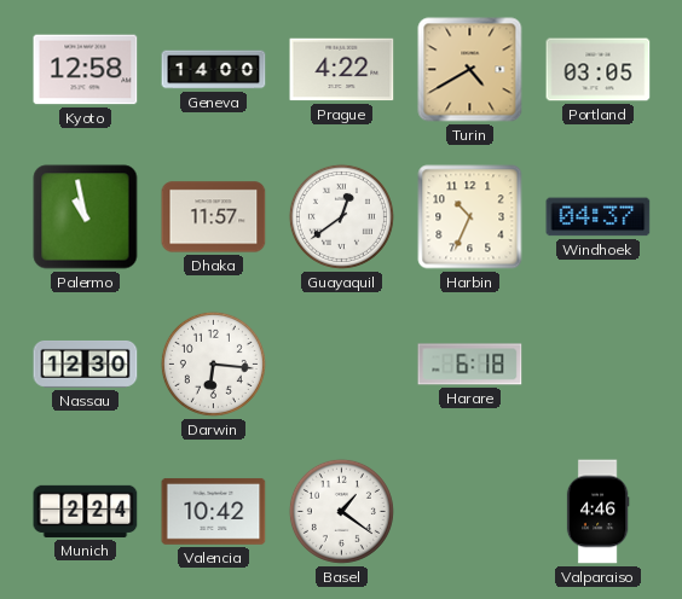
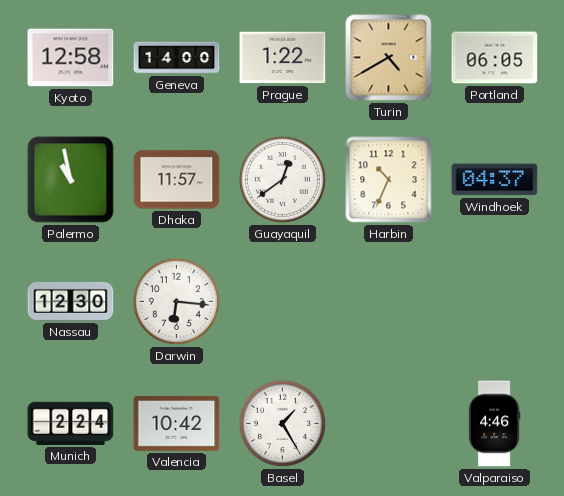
Prague: 4:22 -> 1:22
Portland: 03:05 -> 06:05
Harare: 6:18 -> none
Basel: 1:21 -> 1:25
